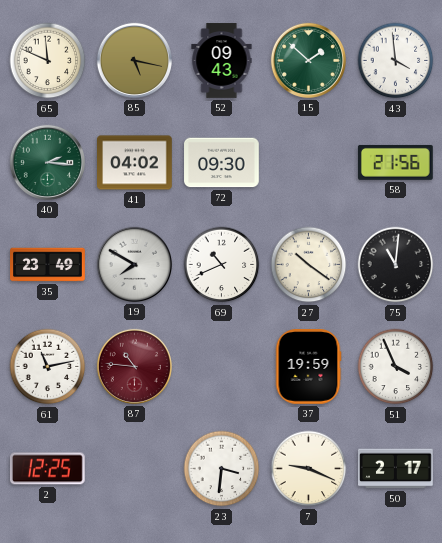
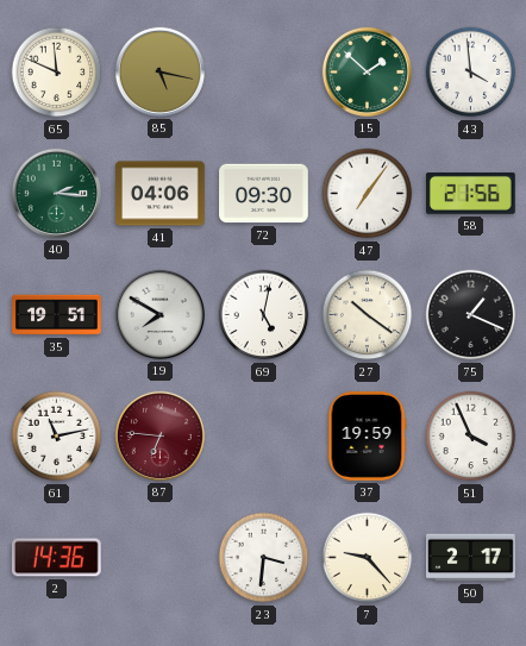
52: 09:43 -> none
41: 04:02 -> 04:06
47: none -> 7:06
35: 23:49 -> 19:51
69: 10:41 -> 5:02
75: 11:01 -> 1:19
87: 10:46 -> 6:46
2: 12:25 -> 14:36
7: 9:19 -> 9:23
